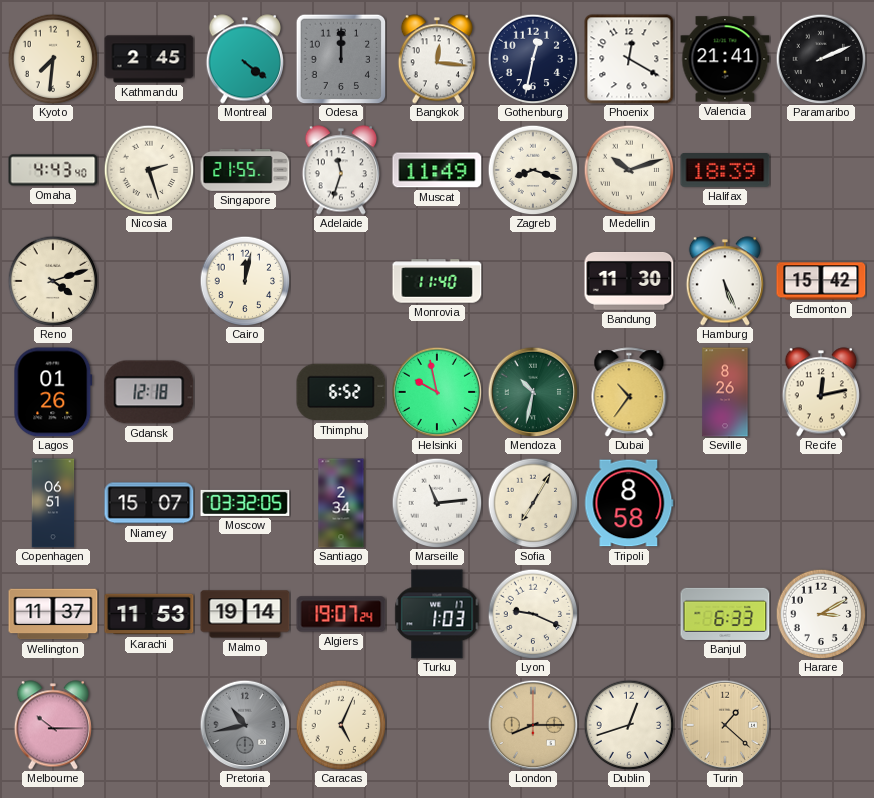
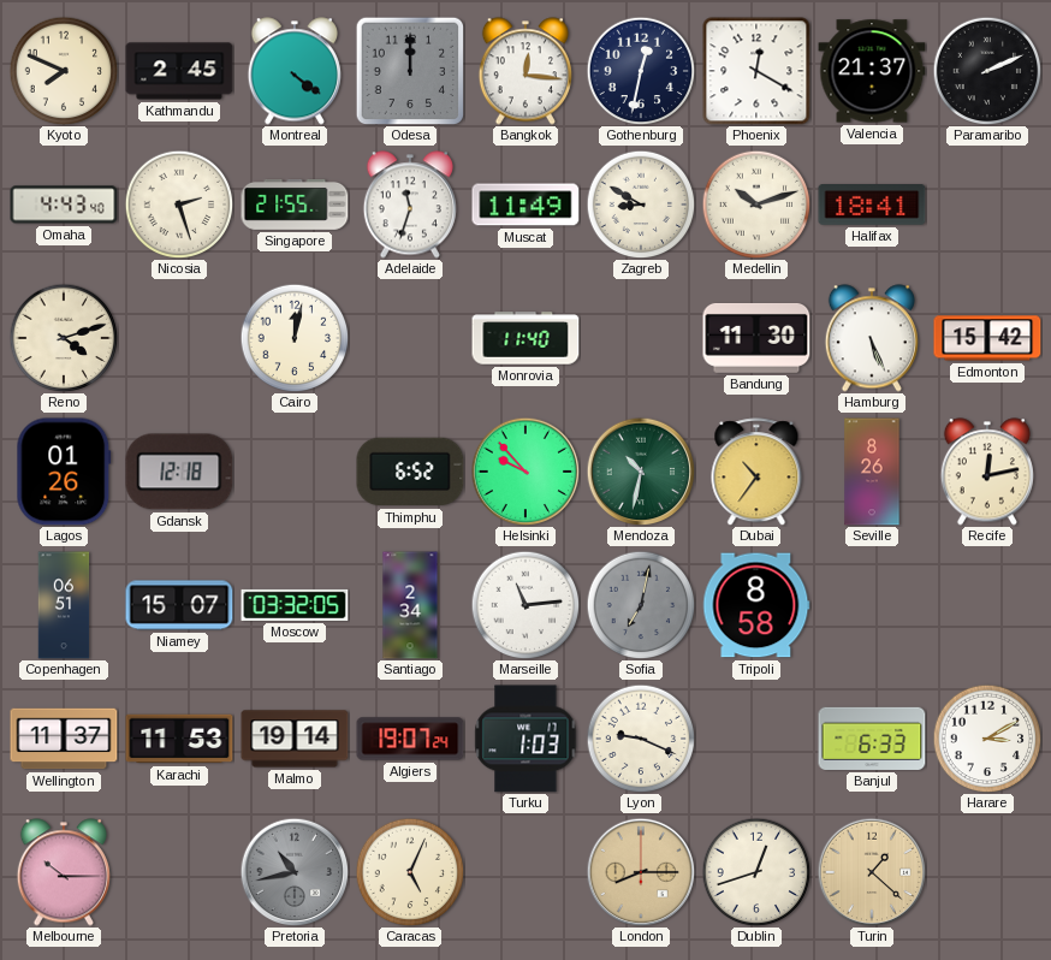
Kyoto: 7:31 -> 7:49
Valencia: 21:41 -> 21:37
Zagreb: 8:18 -> 8:50
Halifax: 18:39 -> 18:41
Helsinki: 9:58 -> 9:53
Sofia: 7:05 -> 7:02
Sofia dial: cream -> grey
